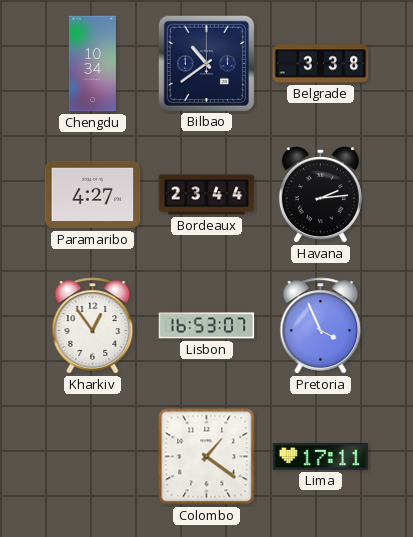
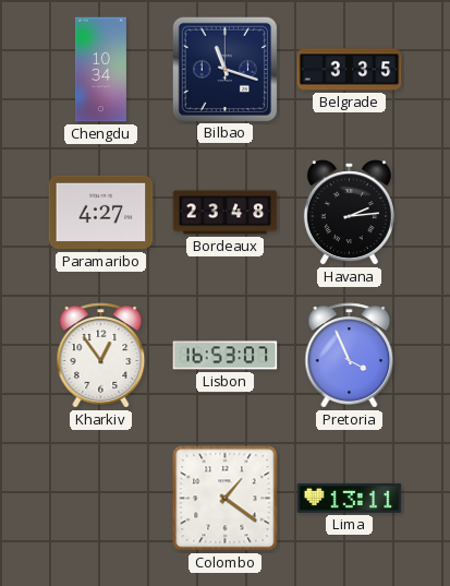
Bilbao: 10:39 -> 11:18
Belgrade: 3:38 -> 3:35
Bordeaux: 23:44 -> 23:48
Lima: 17:11 -> 13:11
